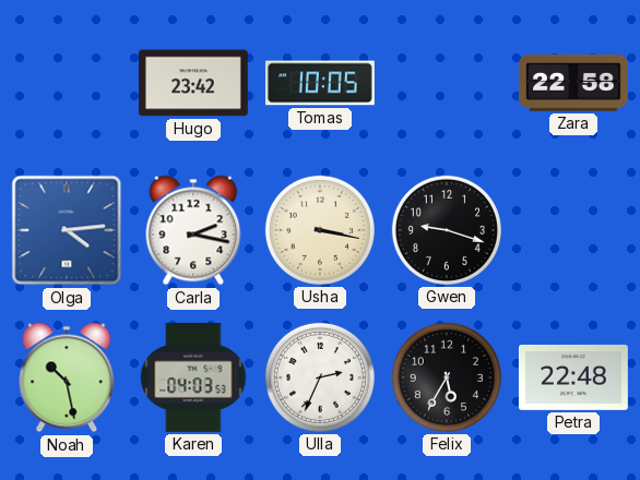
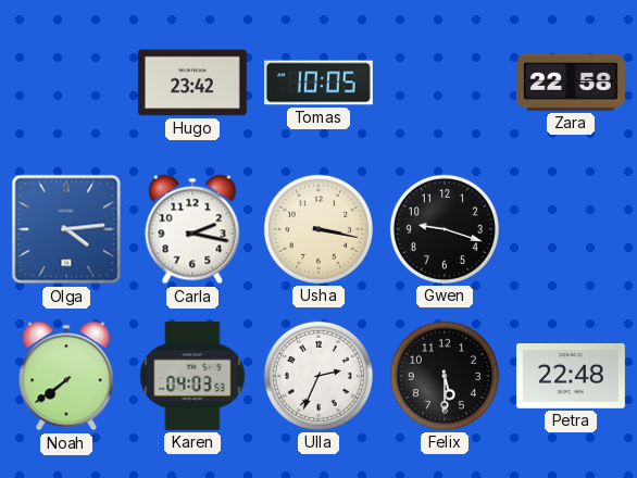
Noah: 10:28 -> 7:39
Felix: 5:35 -> 5:30
